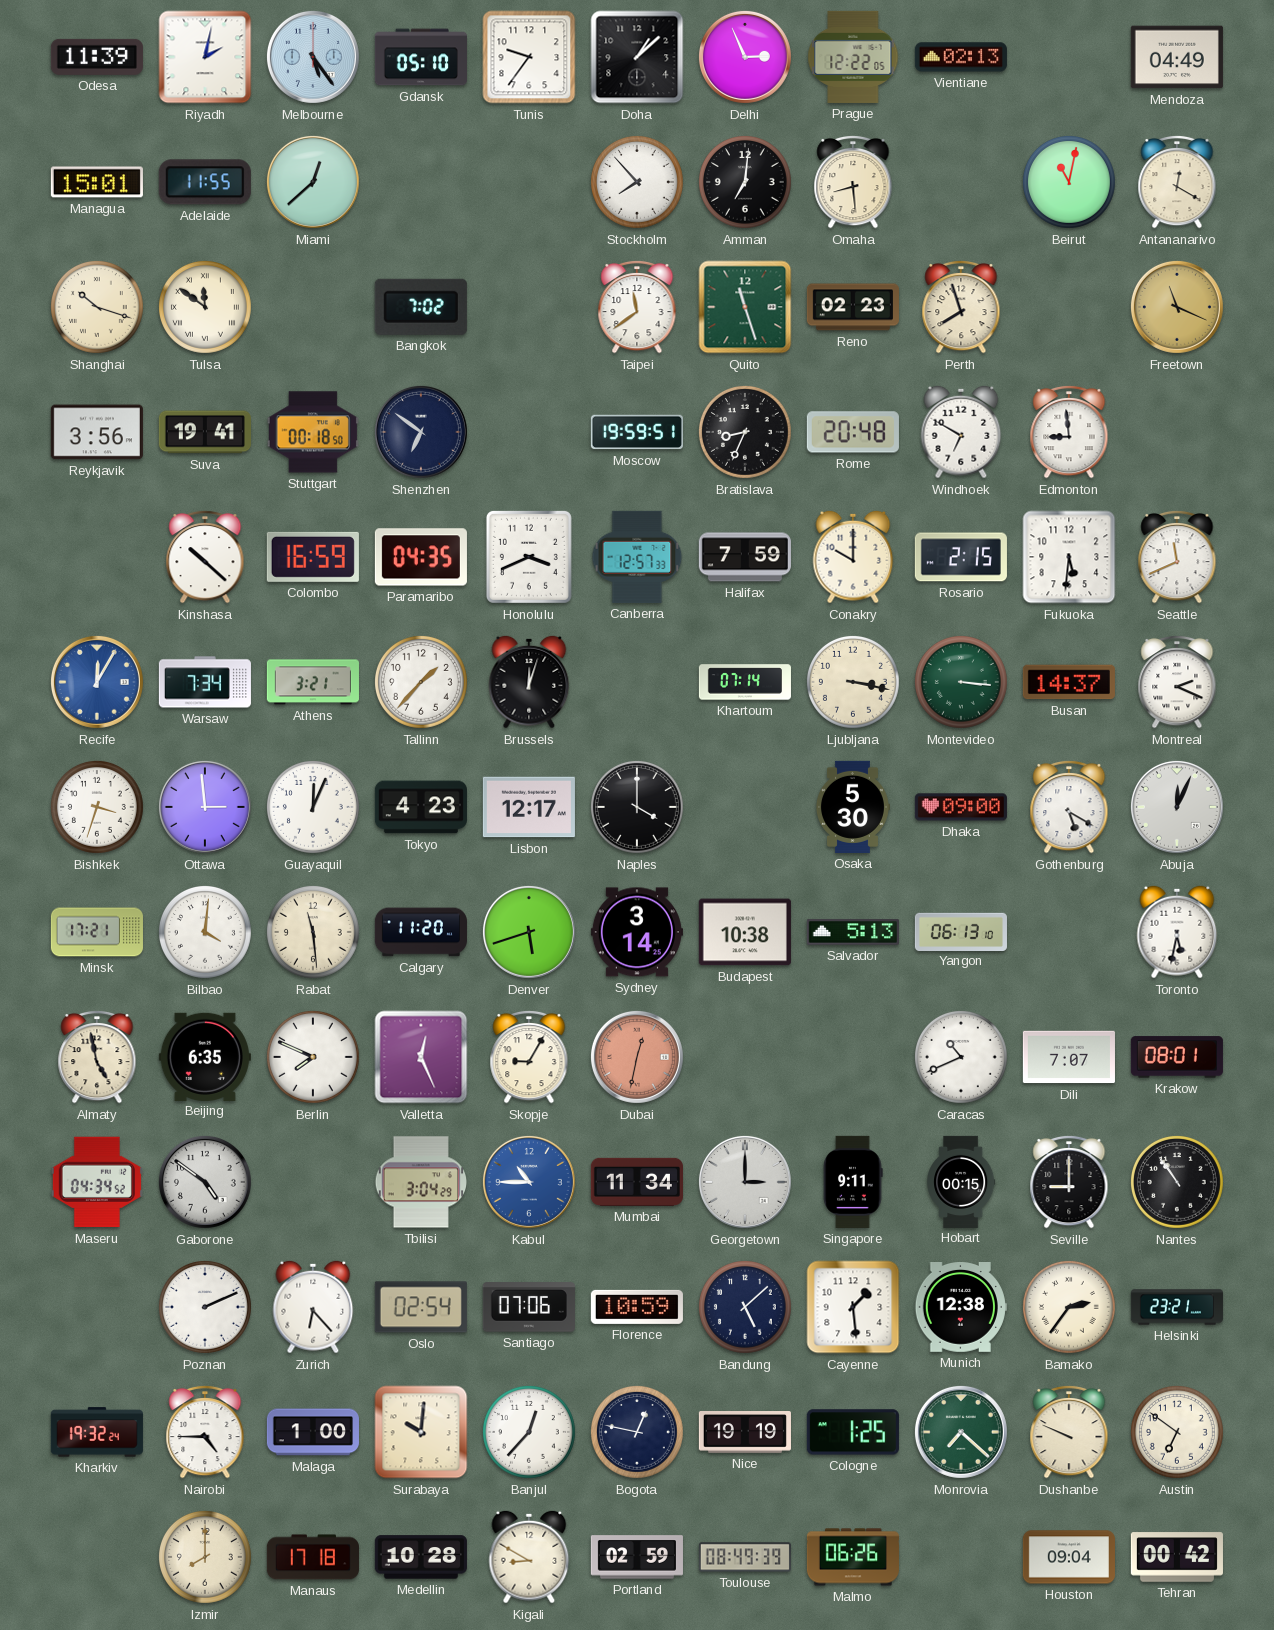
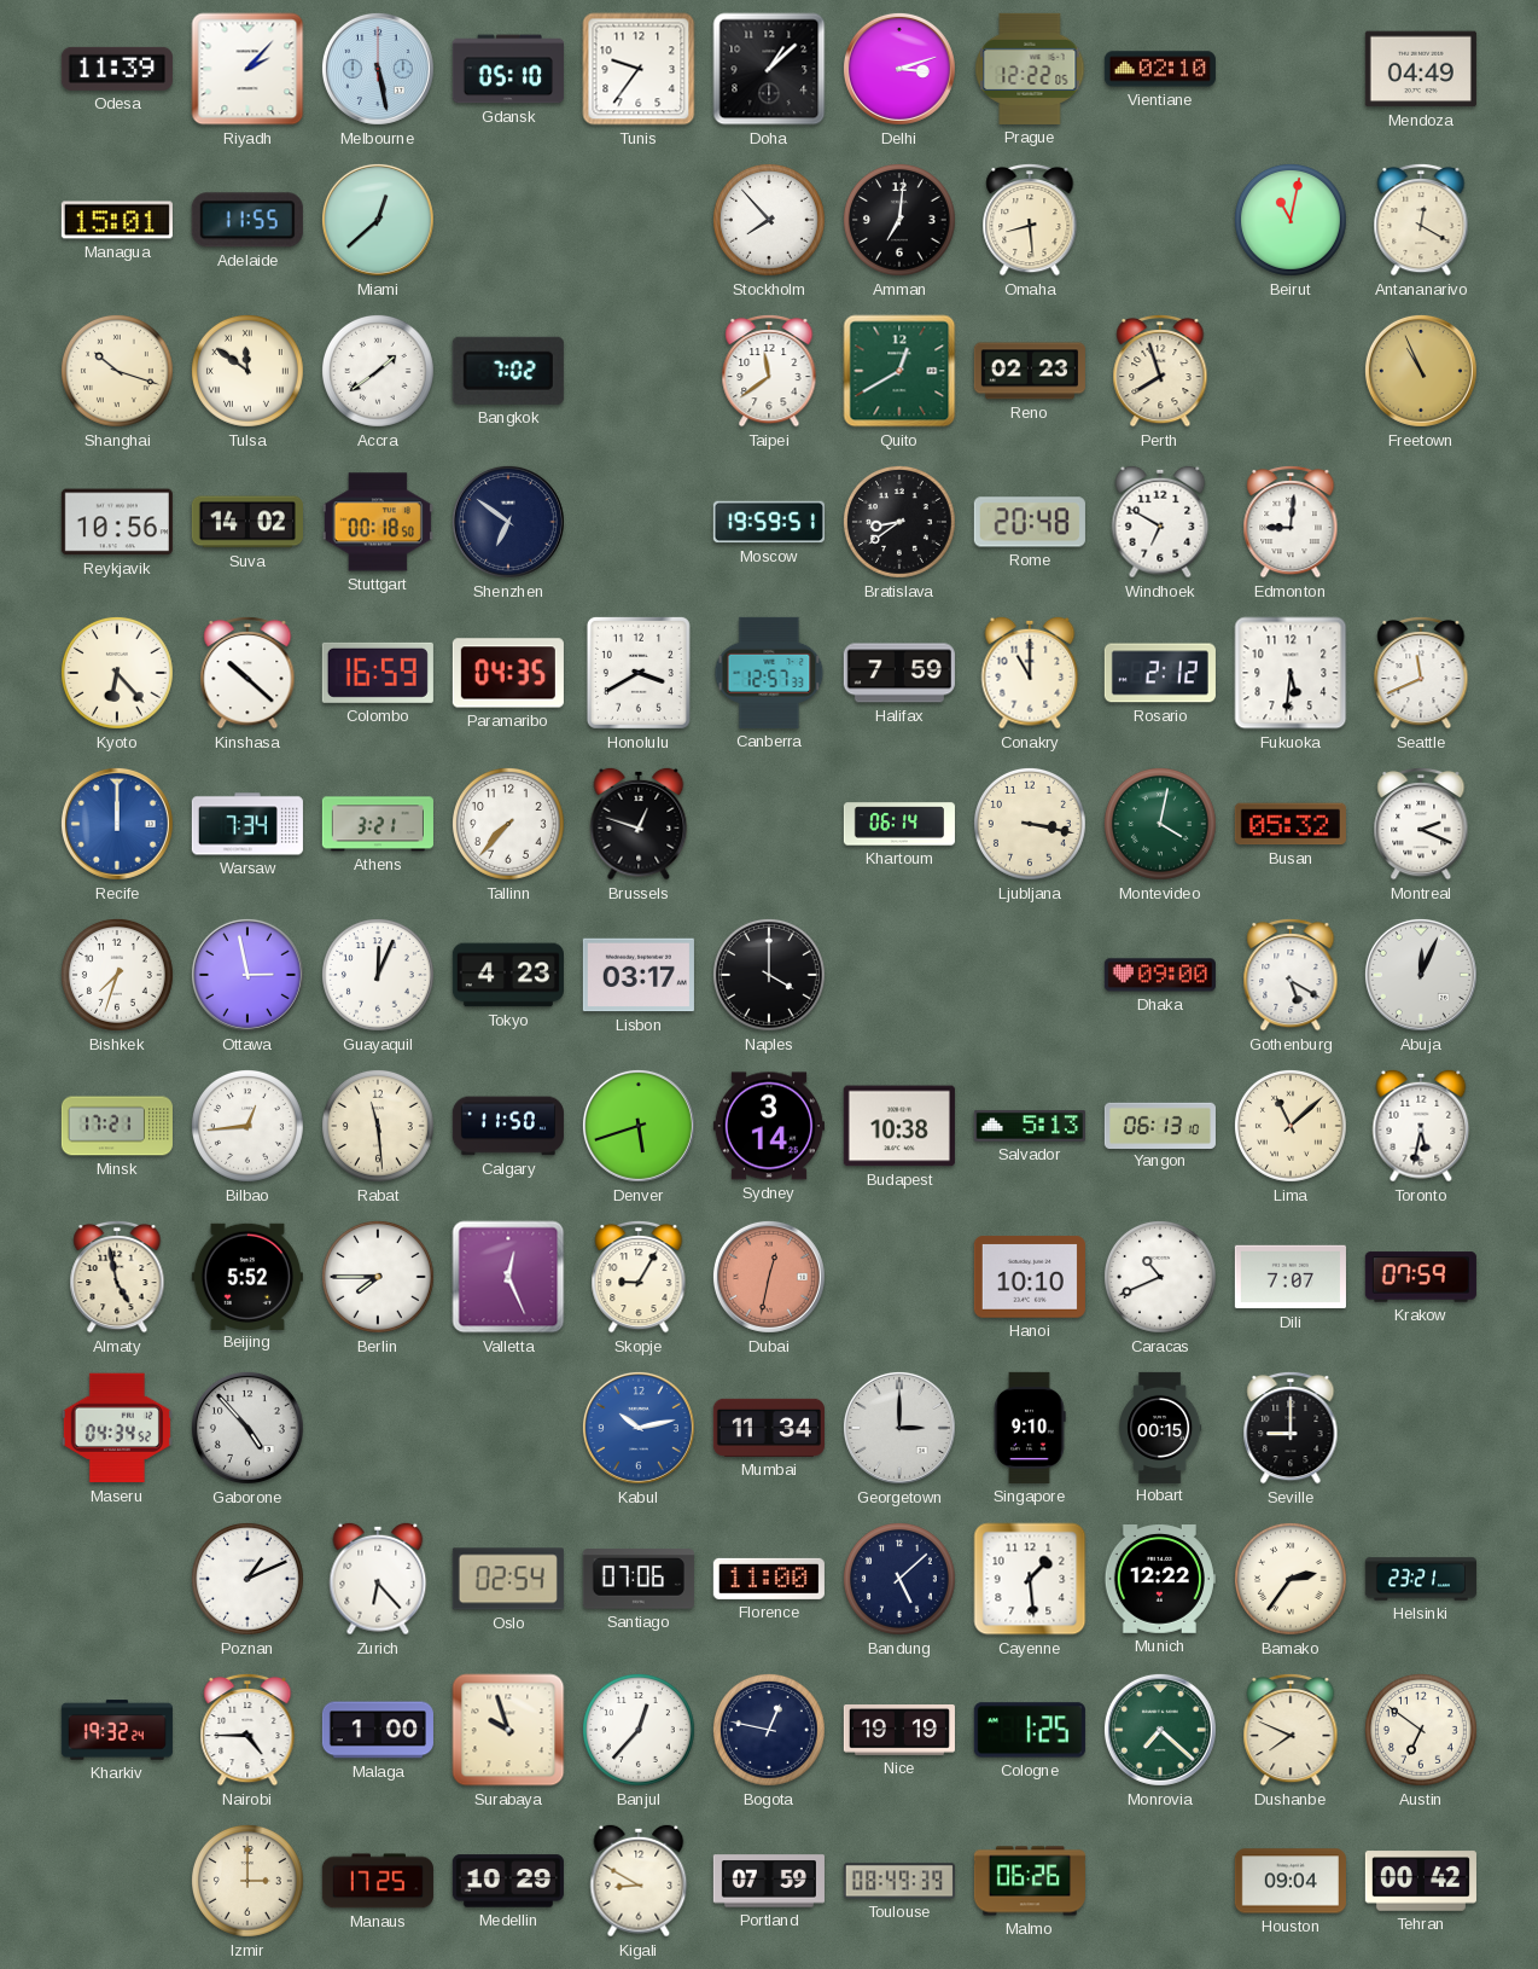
Riyadh: 2:02 -> 2:07
Melbourne: 5:24 -> 5:28
Delhi: 2:56 -> 3:12
Vientiane: 02:13 -> 02:10
Accra: none -> 1:39
Quito: 11:27 -> 12:40
Freetown: 11:19 -> 10:56
Reykjavik: 3:56 -> 10:56
Suva: 19:41 -> 14:02
Bratislava: 8:34 -> 8:39
Edmonton: 8:59 -> 9:01
Kyoto: none -> 6:23
Honolulu: 3:41 -> 3:40
Conakry: 10:00 -> 11:00
Rosario: 2:15 -> 2:12
Recife: 12:05 -> 12:00
Tallinn: 1:37 -> 7:37
Brussels: 12:03 -> 12:48
Khartoum: 07:14 -> 06:14
Montevideo: 3:16 -> 4:02
Busan: 14:37 -> 05:32
Bishkek: 3:33 -> 7:33
Ottawa: 2:59 -> 2:58
Lisbon: 12:17 -> 03:17
Osaka: 5:30 -> none
Bilbao: 4:01 -> 12:44
Calgary: 11:20 -> 11:50
Lima: none -> 11:08
Beijing: 6:35 -> 5:52
Berlin: 7:49 -> 7:45
Hanoi: none -> 10:10
Krakow: 08:01 -> 07:59
Gaborone: 4:51 -> 4:53
Tbilisi: 3:04 -> none
Kabul: 10:45 -> 10:13
Singapore: 9:11 -> 9:10
Nantes: 10:54 -> none
Poznan: 2:11 -> 1:11
Florence: 10:59 -> 11:00
Munich: 12:38 -> 12:22
Surabaya: 10:01 -> 9:57
Dushanbe: 9:49 -> 7:49
Izmir: 8:00 -> 3:00
Manaus: 17:18 -> 17:25
Medellin: 10:28 -> 10:29
Portland: 02:59 -> 07:59
